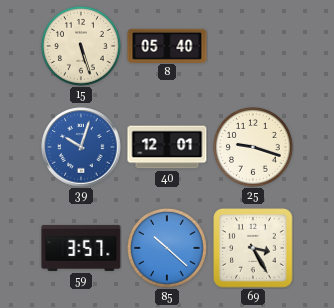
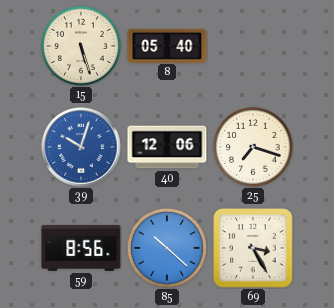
40: 12:01 -> 12:06
25: 9:18 -> 7:18
59: 3:57 -> 8:56
